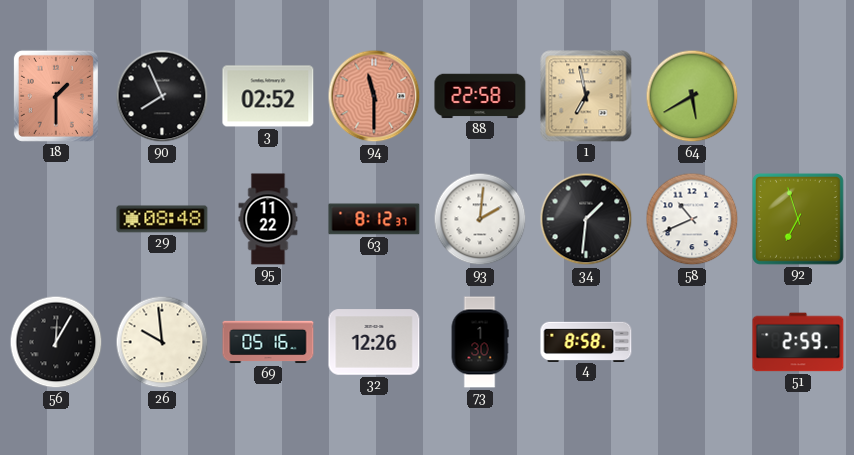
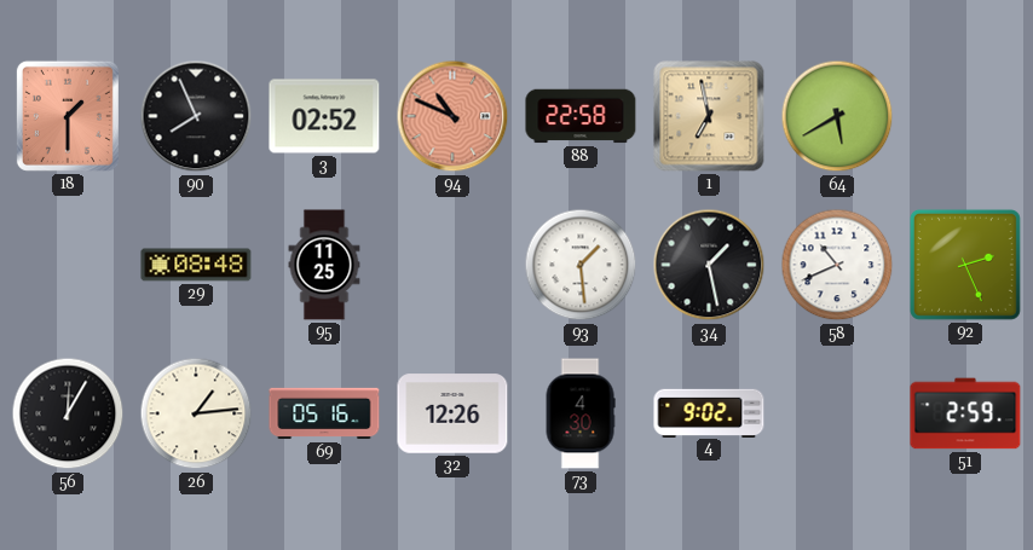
94: 11:30 -> 10:49
95: 11:22 -> 11:25
63: 8:12 -> none
93: 2:01 -> 1:29
34: 1:31 -> 1:28
92: 6:57 -> 2:26
26: 9:59 -> 1:14
73: 1:30 -> 4:30
4: 8:58 -> 9:02
